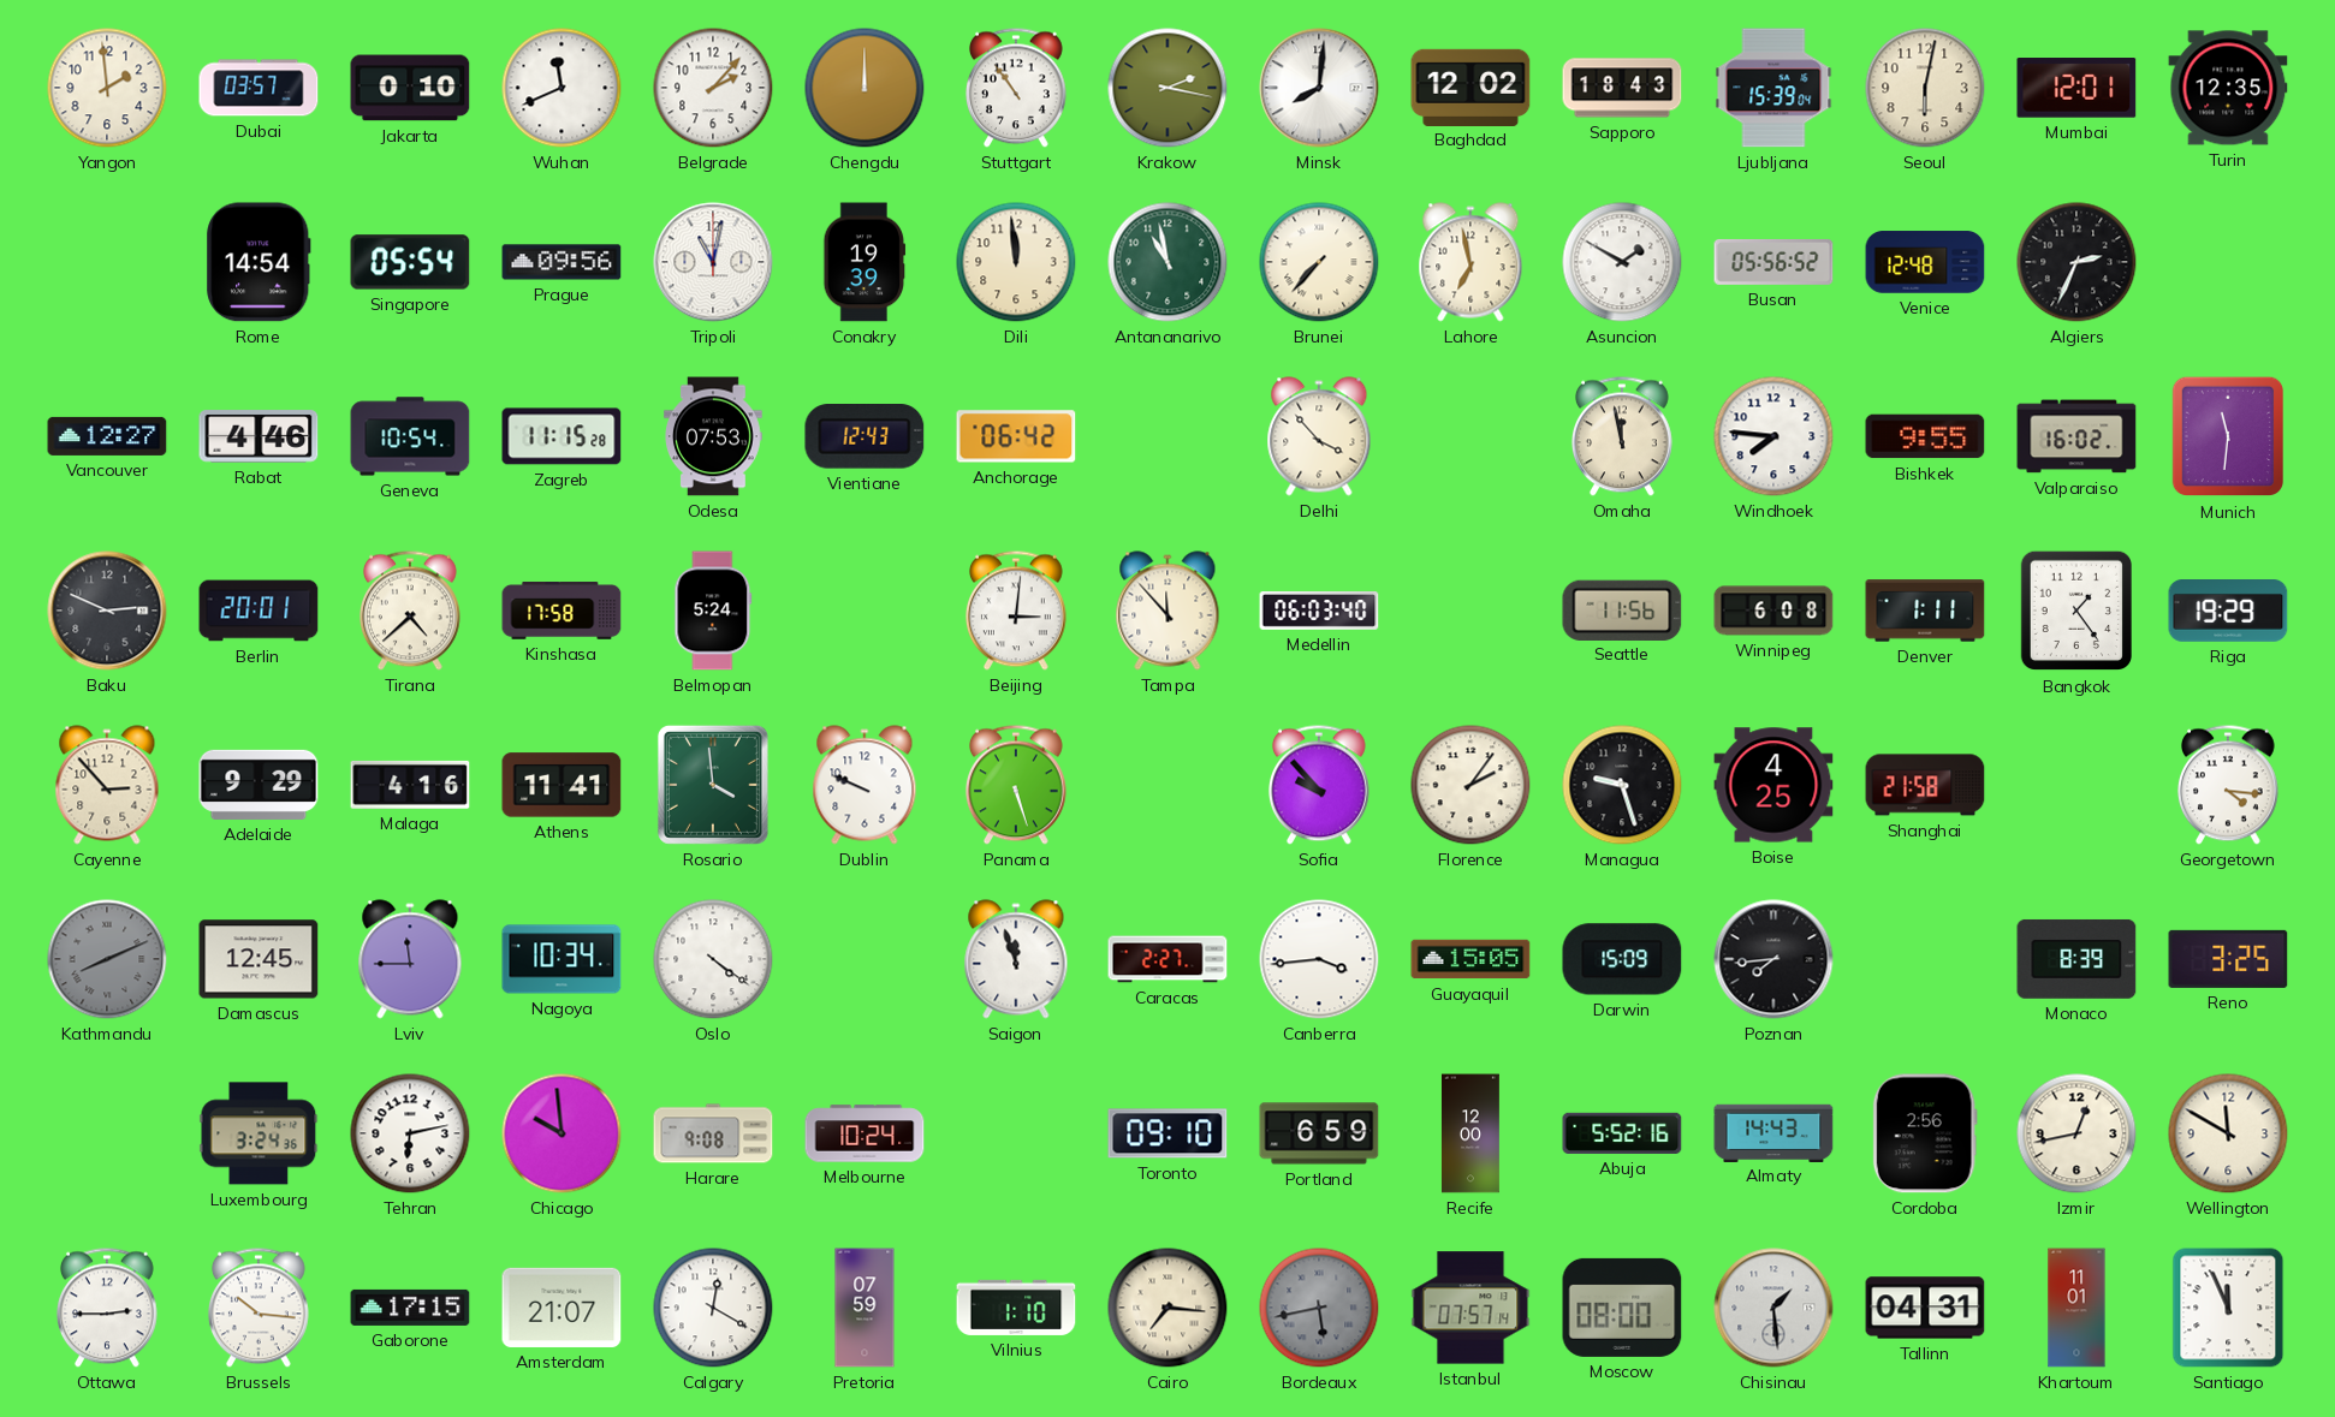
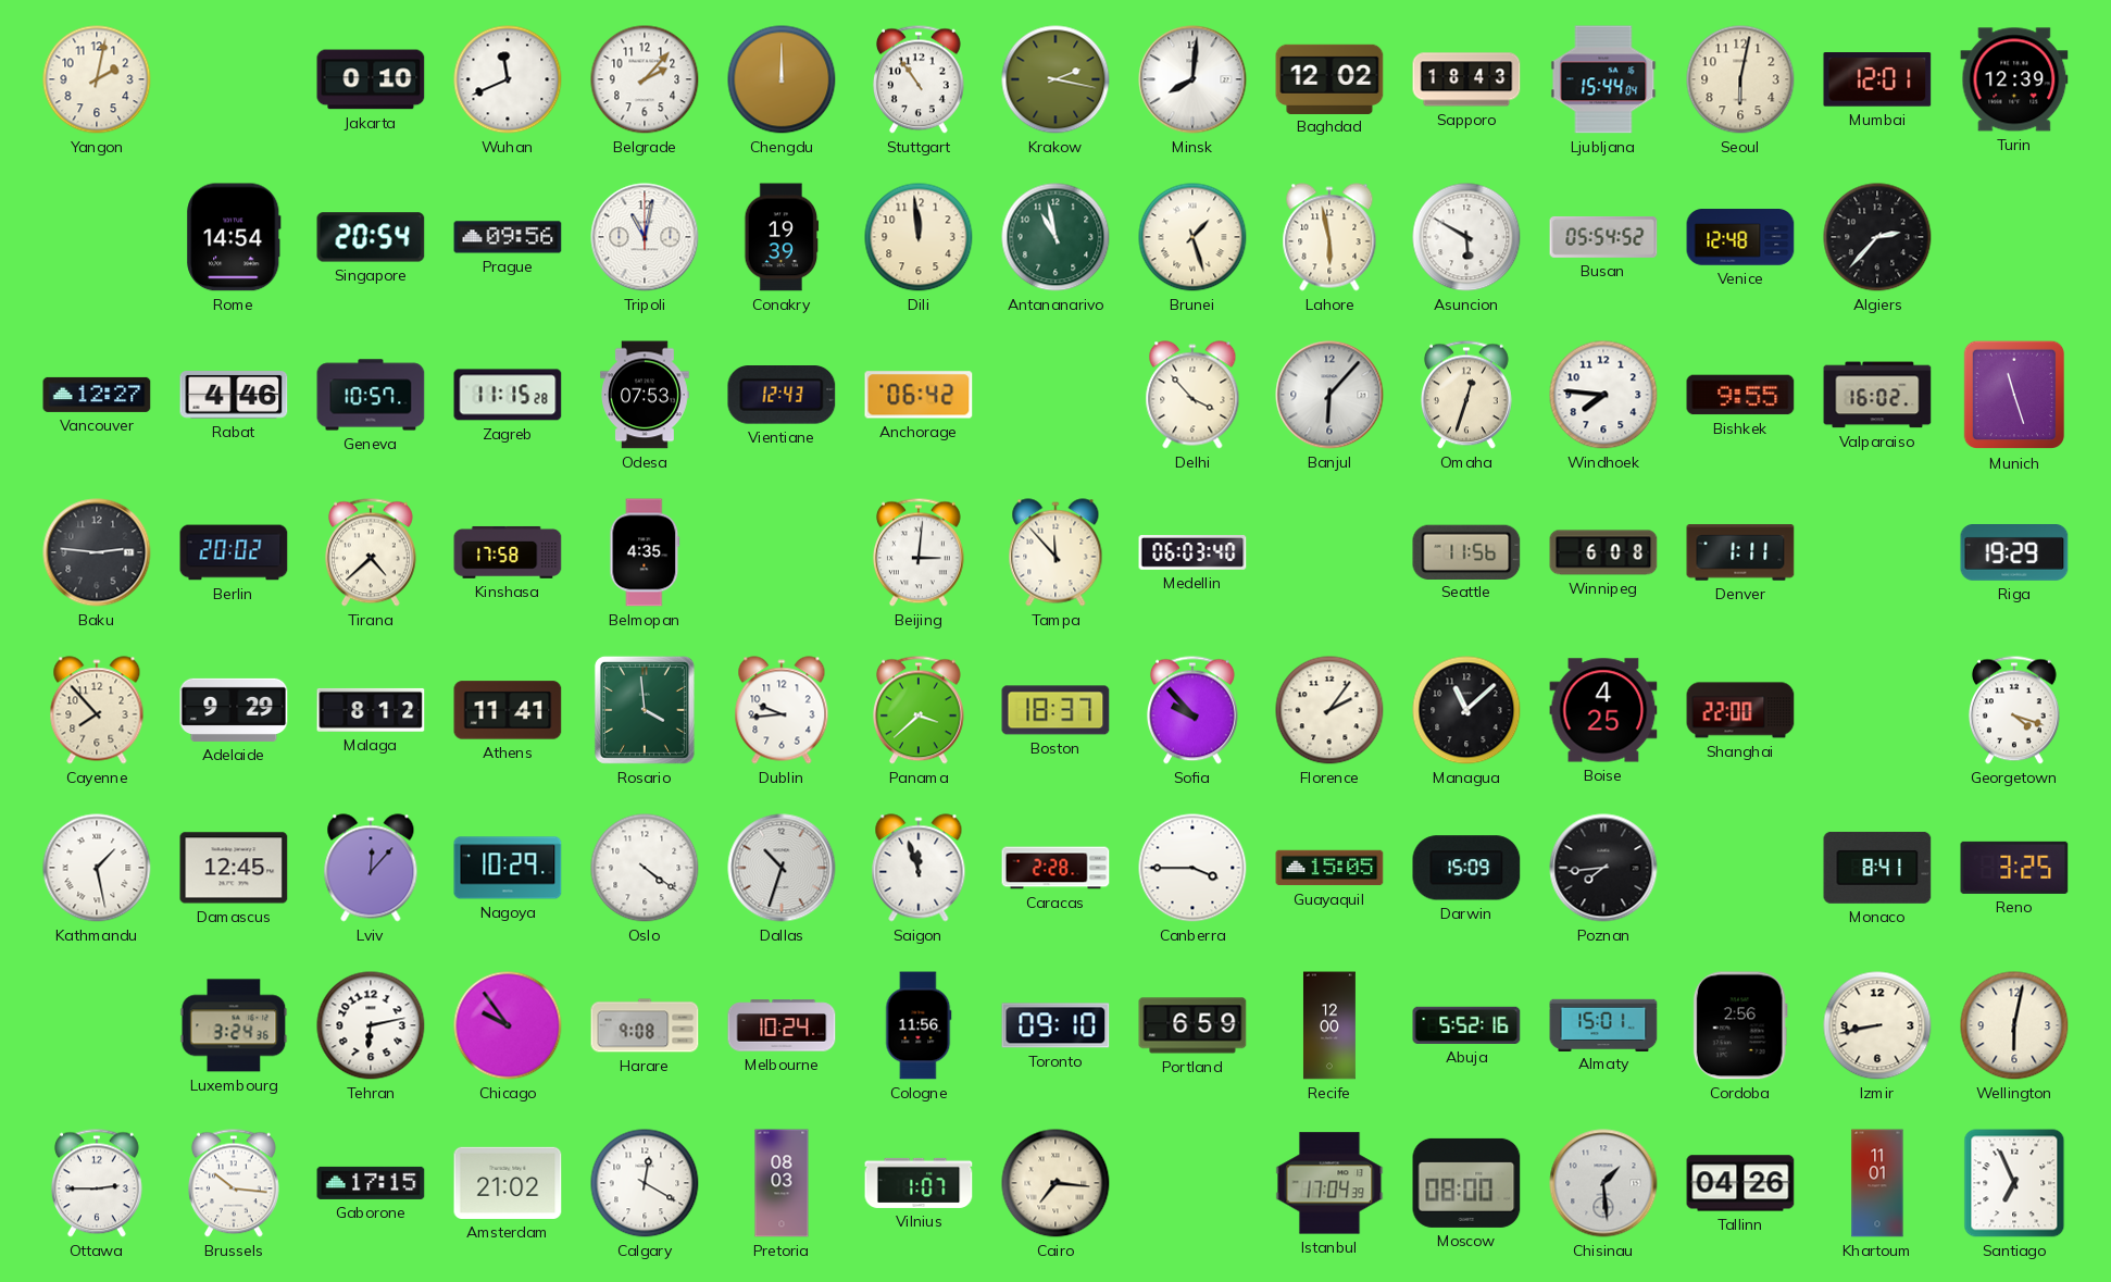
Yangon: 1:59 -> 2:02
Dubai: 03:57 -> none
Ljubljana: 15:39 -> 15:44
Turin: 12:35 -> 12:39
Singapore: 05:54 -> 20:54
Brunei: 7:37 -> 1:27
Lahore: 6:58 -> 5:58
Asuncion: 1:50 -> 5:50
Busan: 05:56 -> 05:54
Algiers: 2:34 -> 2:37
Geneva: 10:54 -> 10:57
Banjul: none -> 6:07
Omaha: 11:58 -> 12:33
Munich: 11:31 -> 11:27
Baku: 2:49 -> 2:46
Berlin: 20:01 -> 20:02
Belmopan: 5:24 -> 4:35
Bangkok: 1:24 -> none
Cayenne: 2:53 -> 7:53
Malaga: 4:16 -> 8:12
Dublin: 9:49 -> 9:44
Panama: 5:27 -> 3:38
Boston: none -> 18:37
Managua: 9:27 -> 11:08
Shanghai: 21:58 -> 22:00
Georgetown: 4:16 -> 4:18
Kathmandu: 8:11 -> 1:28
Kathmandu dial: grey -> white
Lviv: 11:45 -> 12:07
Nagoya: 10:34 -> 10:29
Dallas: none -> 10:33
Caracas: 2:27 -> 2:28
Canberra: 3:44 -> 3:45
Monaco: 8:39 -> 8:41
Chicago: 9:59 -> 9:54
Cologne: none -> 11:56
Almaty: 14:43 -> 15:01
Izmir: 12:43 -> 8:43
Wellington: 11:50 -> 6:02
Amsterdam: 21:07 -> 21:02
Pretoria: 07:59 -> 08:03
Vilnius: 1:10 -> 1:07
Bordeaux: 5:43 -> none
Istanbul: 07:57 -> 17:04
Tallinn: 04:31 -> 04:26
Santiago: 11:56 -> 6:56
